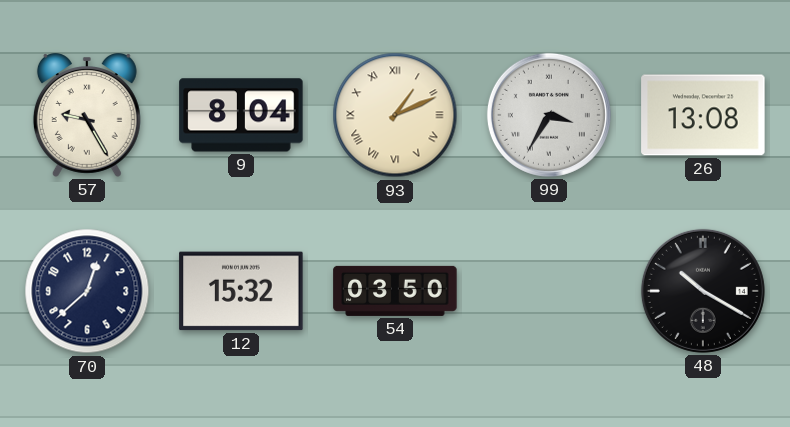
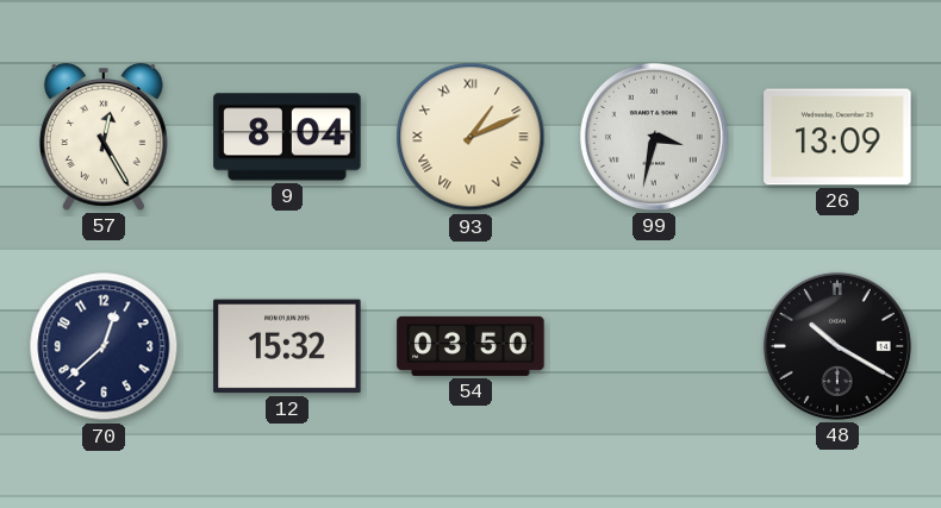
57: 9:25 -> 12:25
99: 3:35 -> 3:32
26: 13:08 -> 13:09
